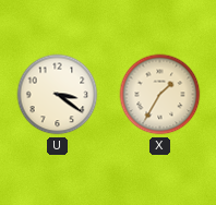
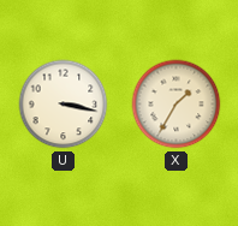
U: 3:21 -> 3:17
